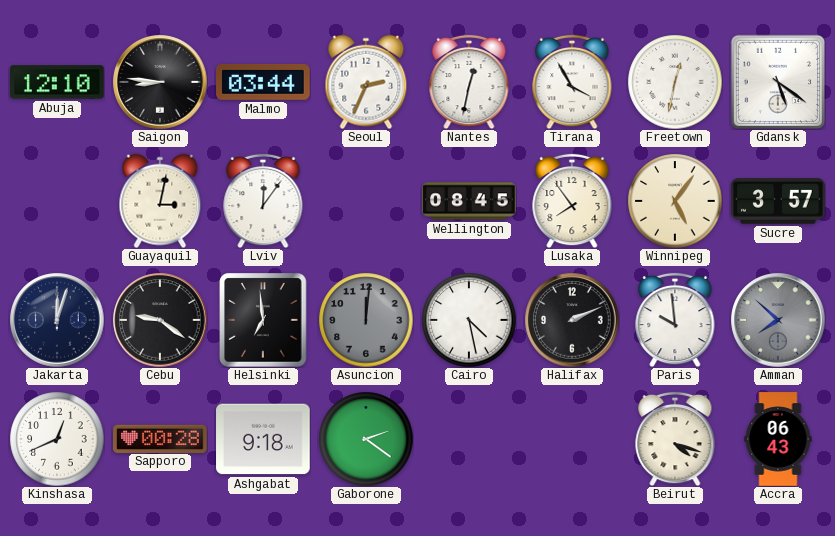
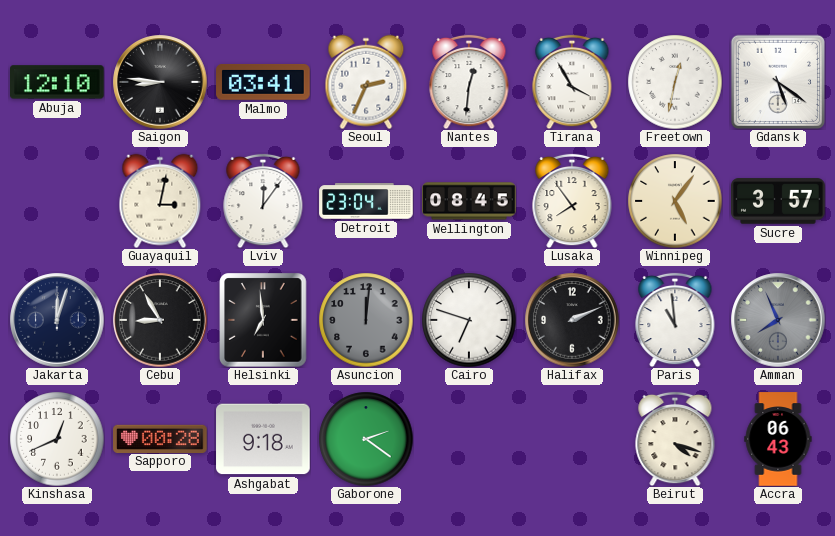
Malmo: 03:44 -> 03:41
Nantes: 12:32 -> 12:31
Detroit: none -> 23:04
Cebu: 9:21 -> 8:55
Cairo: 4:28 -> 6:48
Paris: 9:59 -> 10:59
Amman: 7:52 -> 7:56
